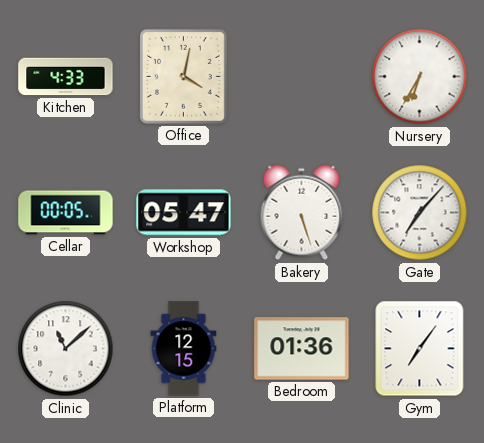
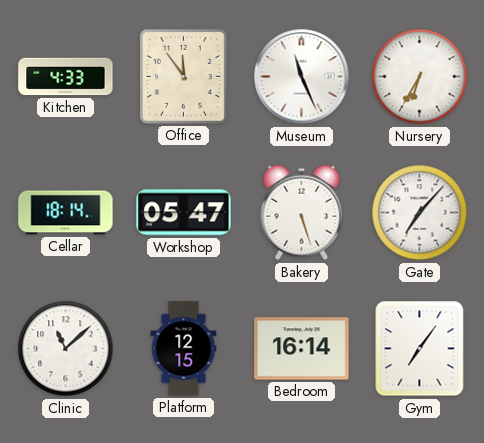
Office: 4:02 -> 11:54
Museum: none -> 11:26
Cellar: 00:05 -> 18:14
Bedroom: 01:36 -> 16:14
